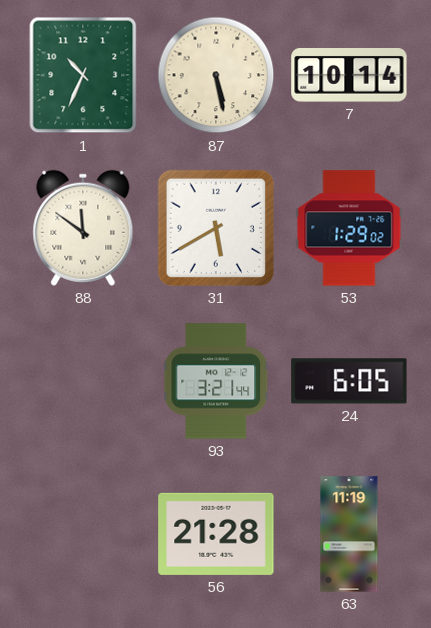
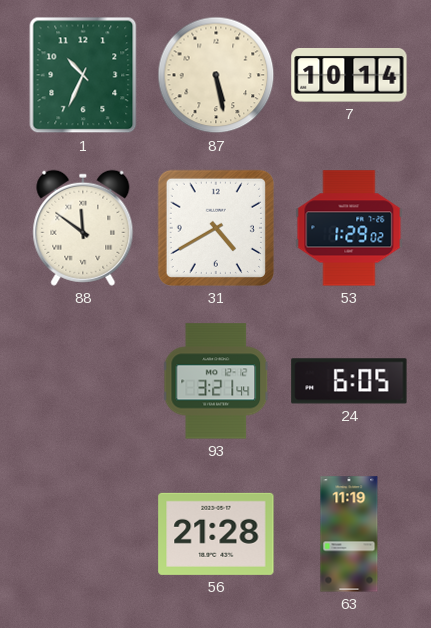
31: 5:40 -> 4:40
